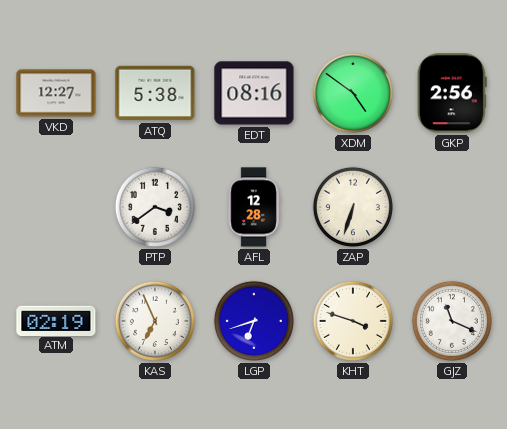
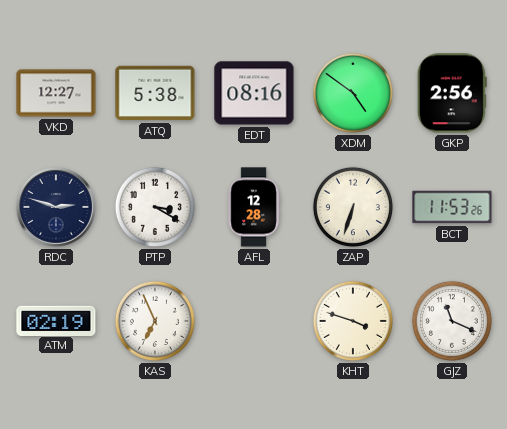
RDC: none -> 2:48
PTP: 3:39 -> 3:20
BCT: none -> 11:53
LGP: 6:42 -> none
